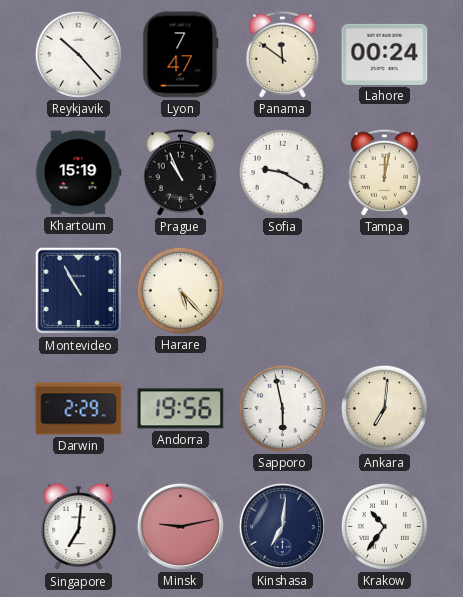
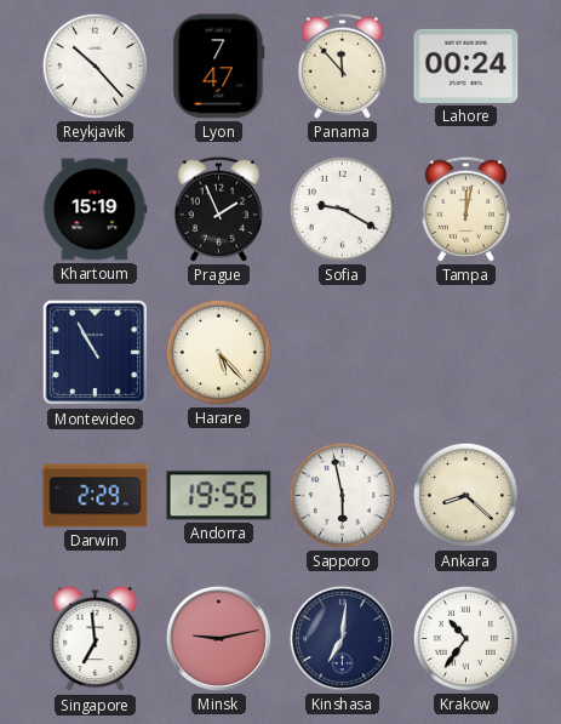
Panama: 11:51 -> 11:53
Prague: 10:56 -> 1:56
Ankara: 7:01 -> 8:22
Singapore: 7:01 -> 6:59
